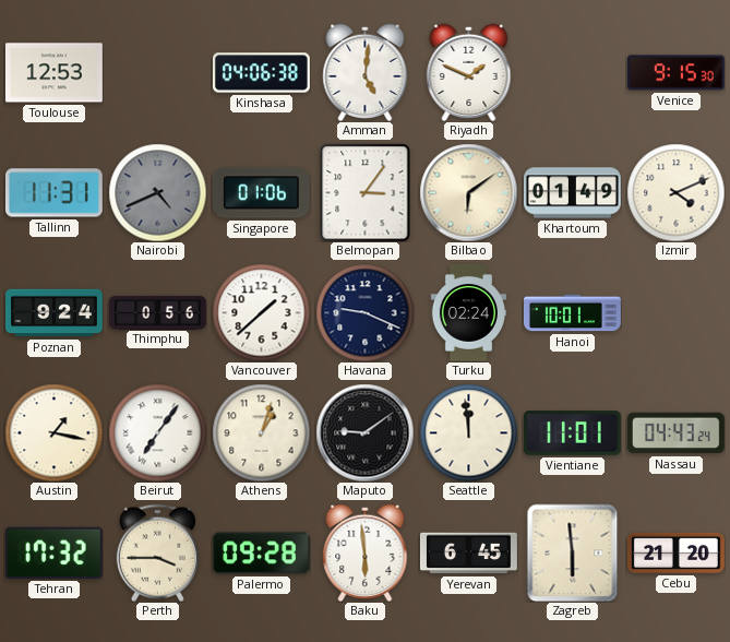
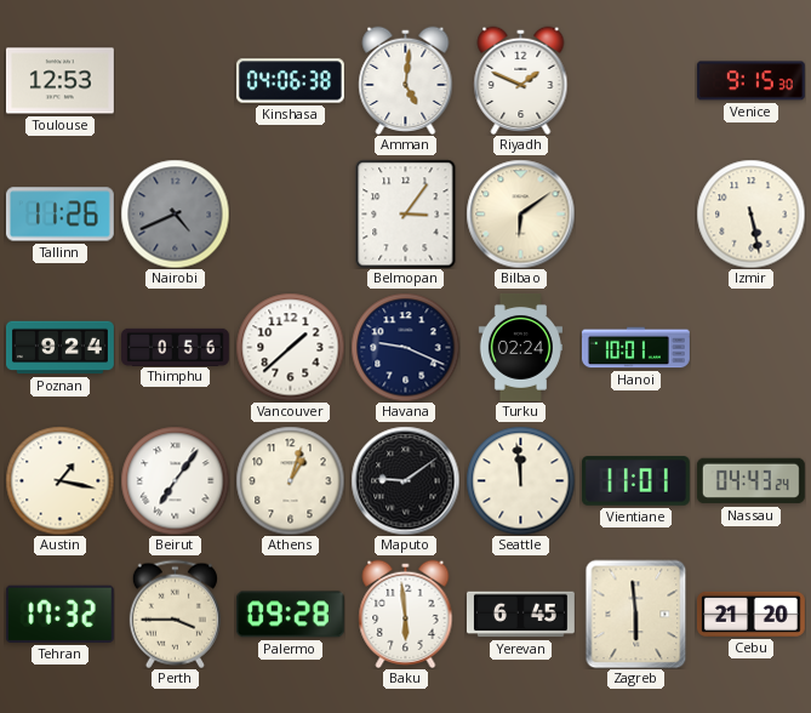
Tallinn: 11:31 -> 11:26
Singapore: 01:06 -> none
Khartoum: 01:49 -> none
Izmir: 4:11 -> 5:28
